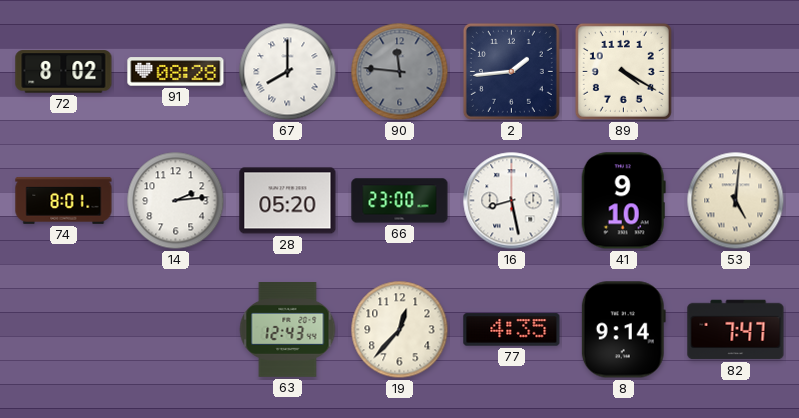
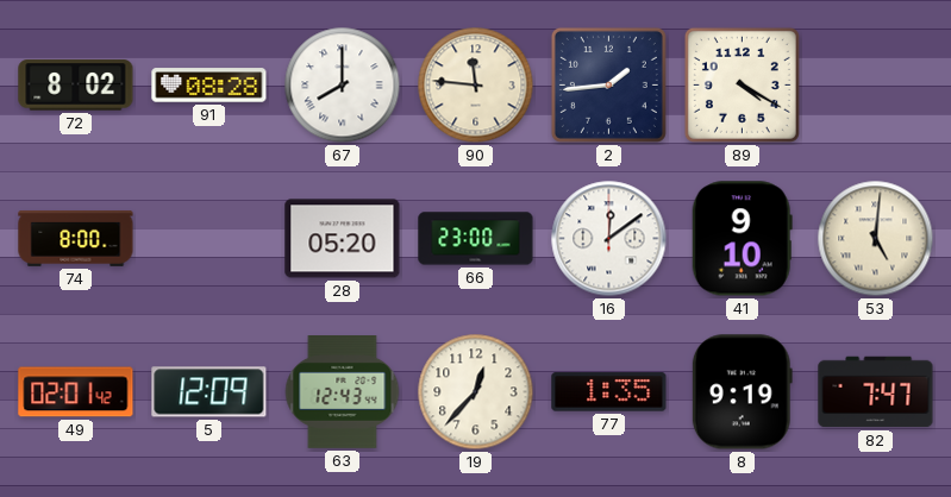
90 dial: grey -> cream
74: 8:01 -> 8:00
14: 2:14 -> none
16: 8:28 -> 12:09
49: none -> 02:01
5: none -> 12:09
77: 4:35 -> 1:35
8: 9:14 -> 9:19
